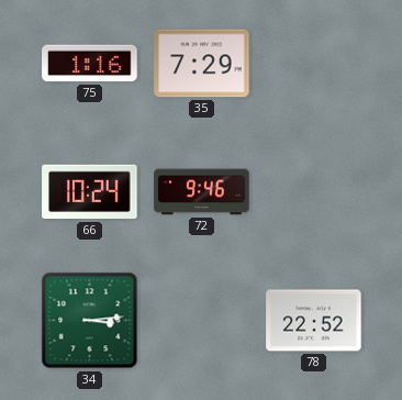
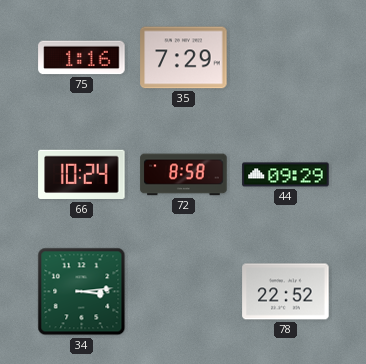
72: 9:46 -> 8:58
44: none -> 09:29
